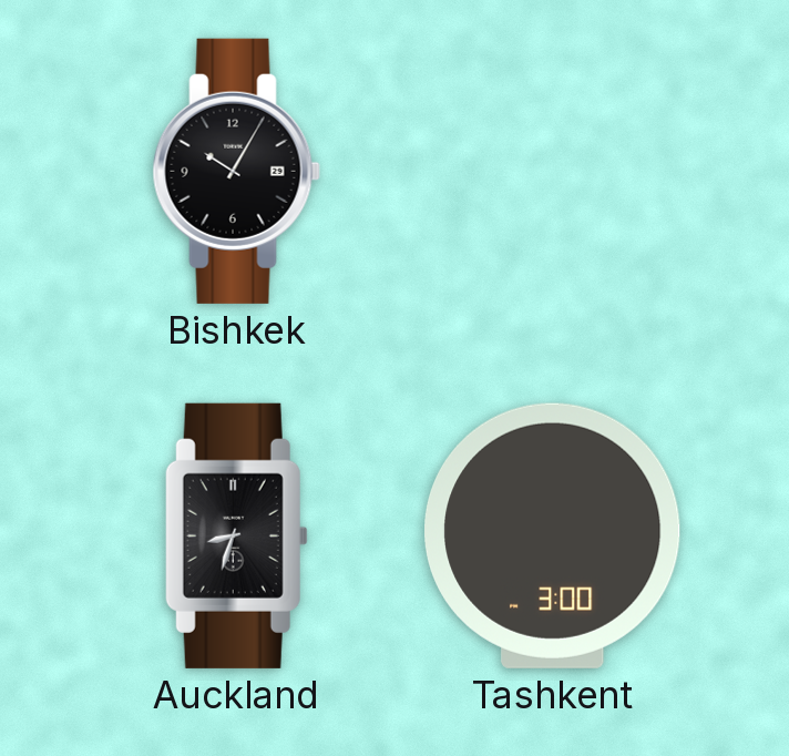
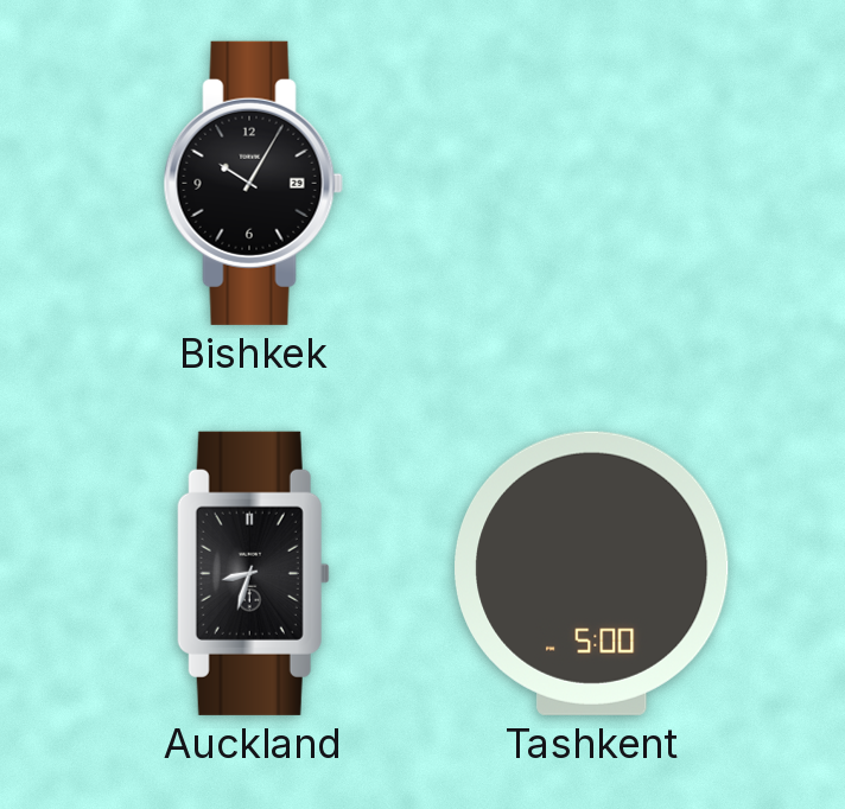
Tashkent: 3:00 -> 5:00
